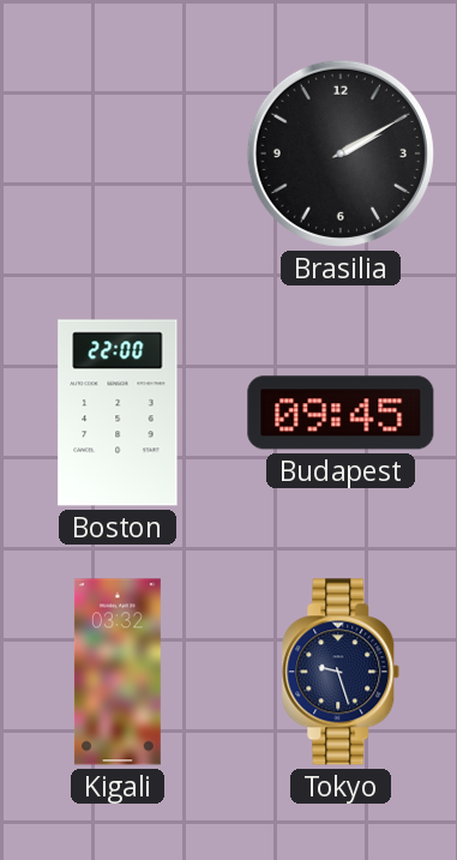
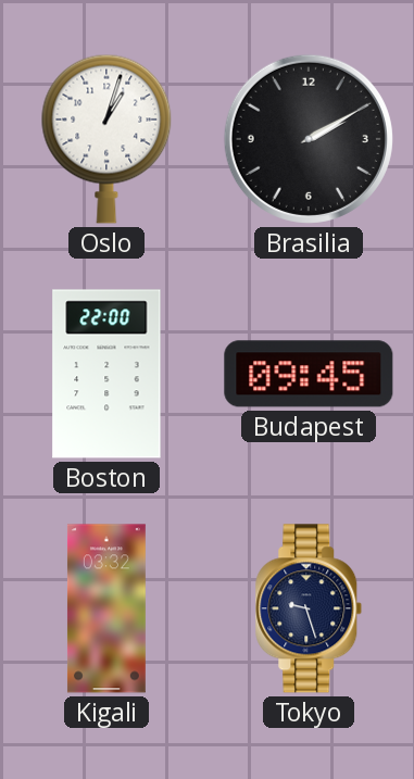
Oslo: none -> 1:03
